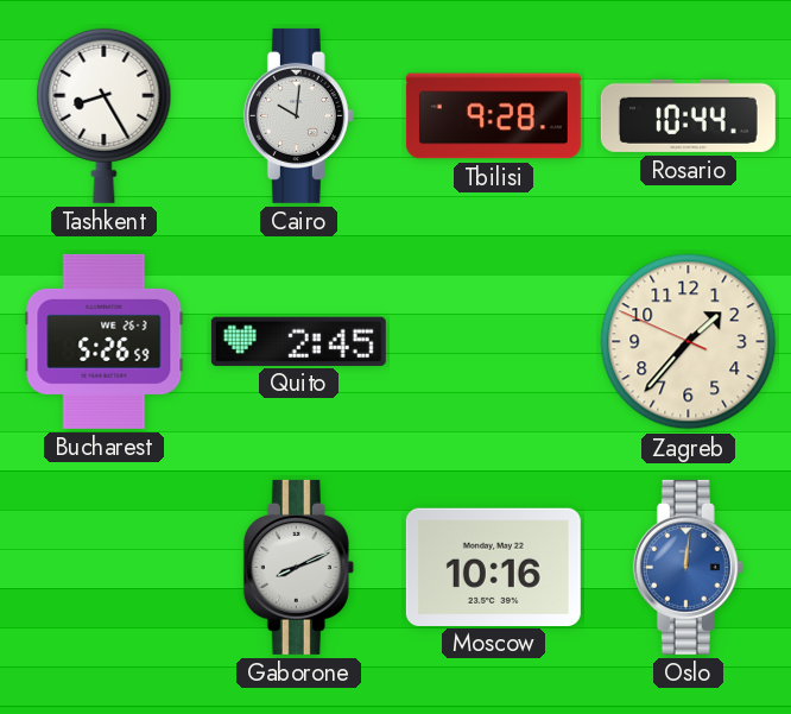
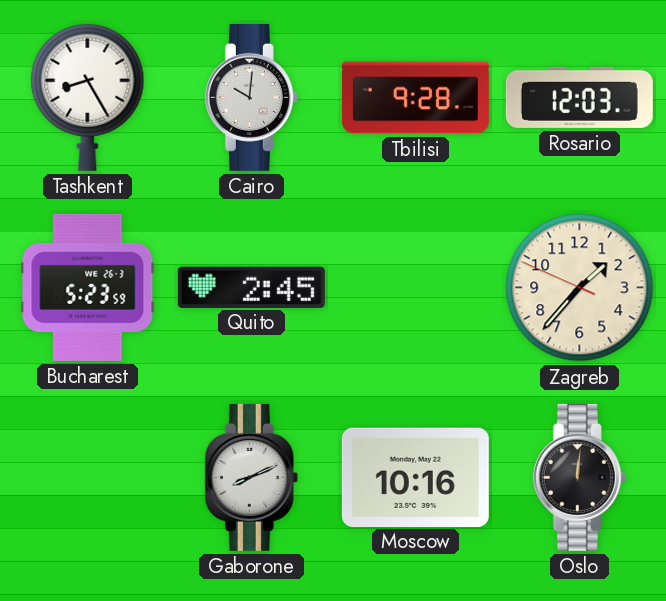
Rosario: 10:44 -> 12:03
Bucharest: 5:26 -> 5:23
Oslo dial: blue -> black
